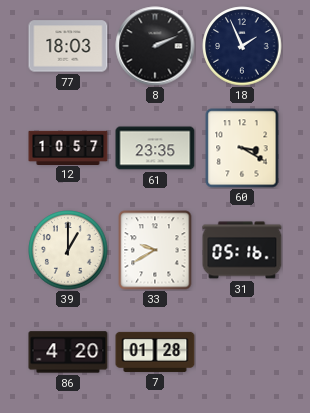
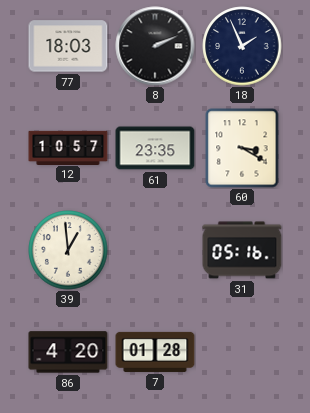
39: 1:00 -> 12:59
33: 9:40 -> none
